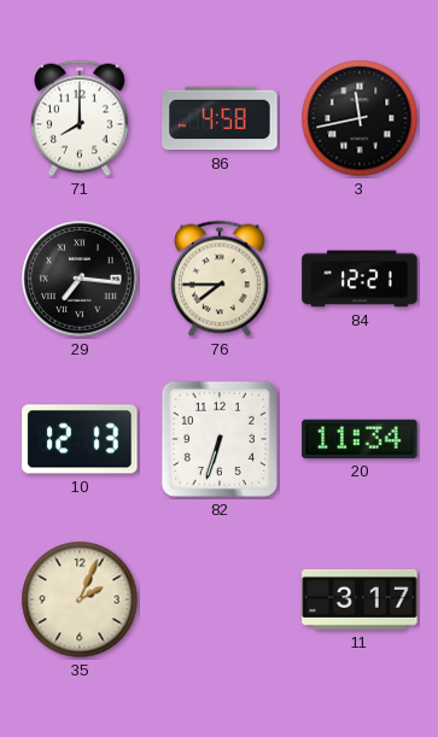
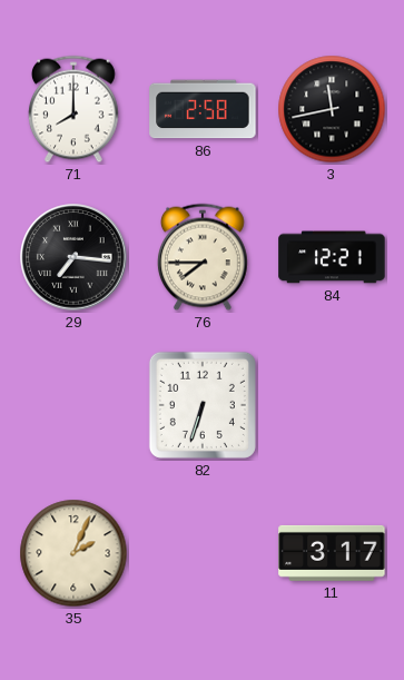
86: 4:58 -> 2:58
10: 12:13 -> none
20: 11:34 -> none
